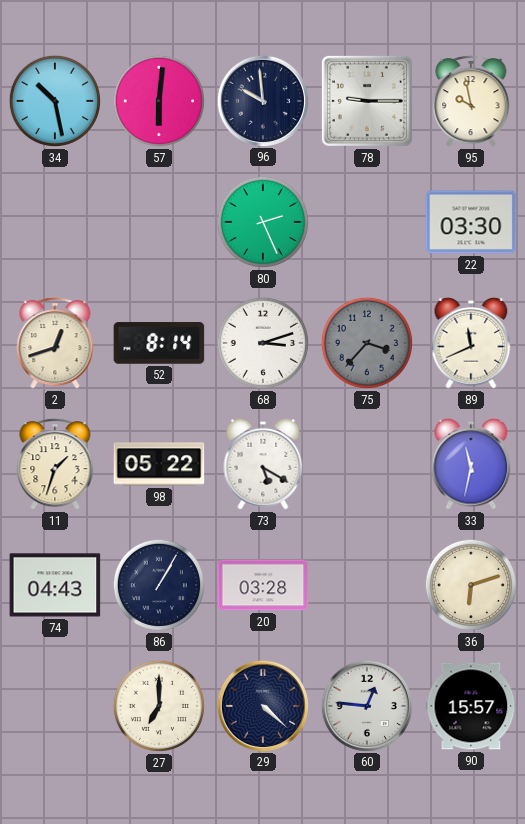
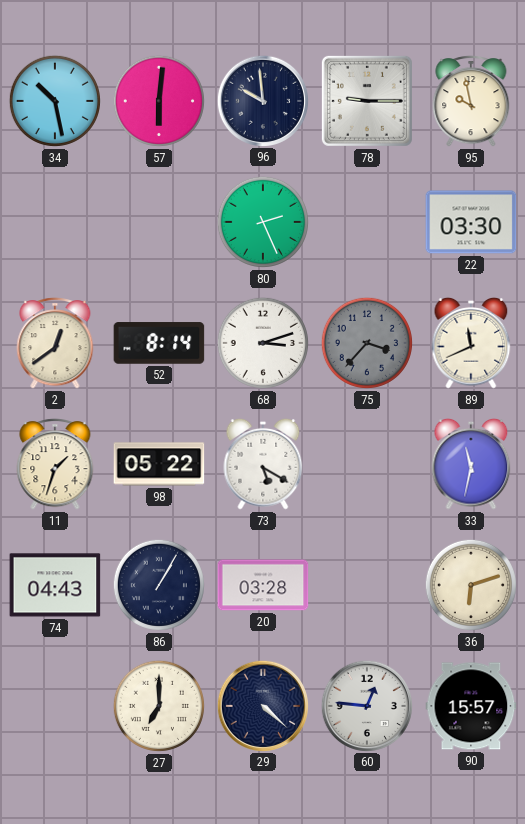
2: 12:42 -> 12:39
